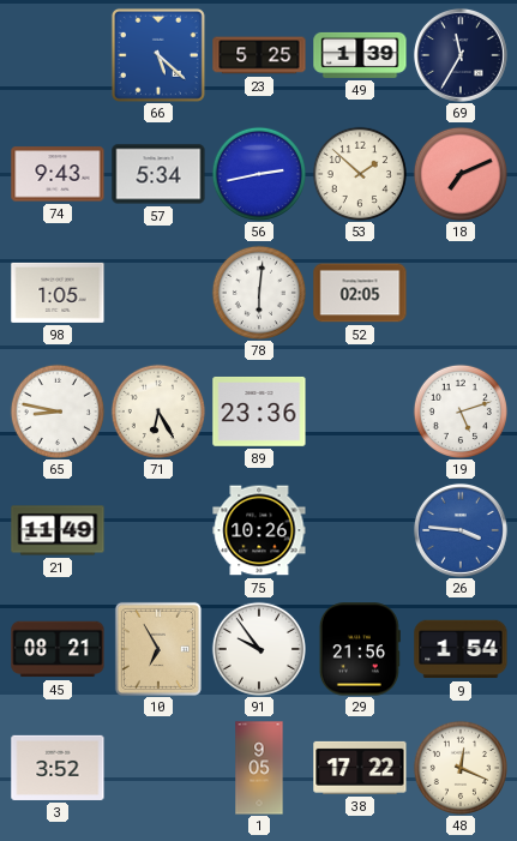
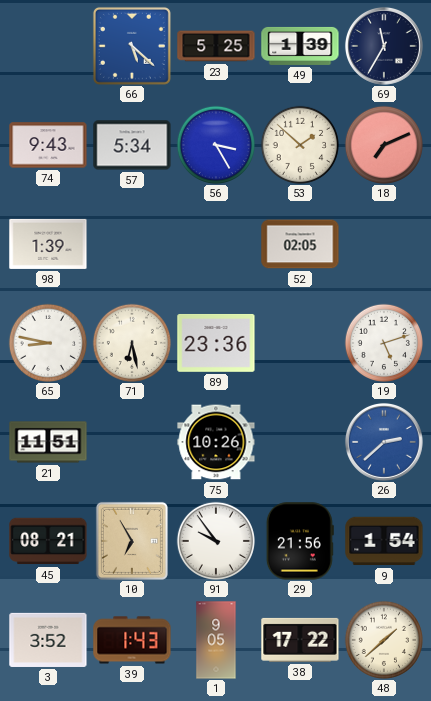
56: 2:43 -> 3:25
98: 1:05 -> 1:39
78: 6:01 -> none
71: 6:25 -> 6:28
21: 11:49 -> 11:51
26: 3:46 -> 2:38
39: none -> 1:43
48: 12:19 -> 1:38
